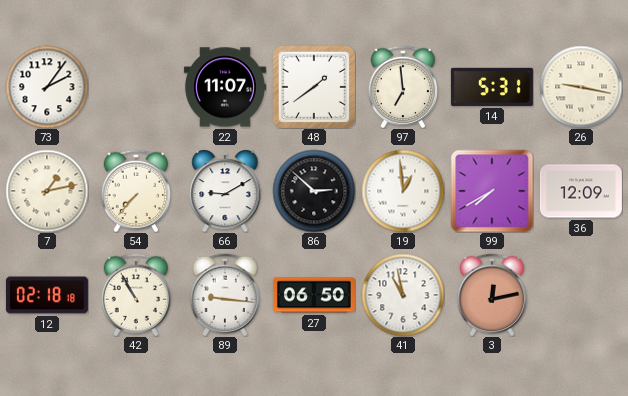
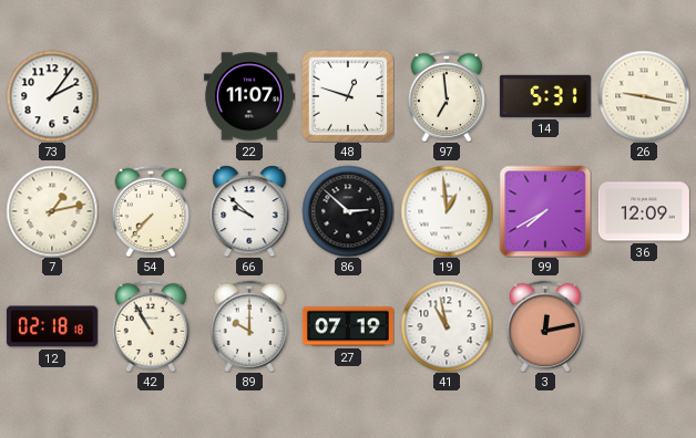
48: 1:39 -> 12:48
66: 9:10 -> 9:52
89: 9:16 -> 10:00
27: 06:50 -> 07:19
